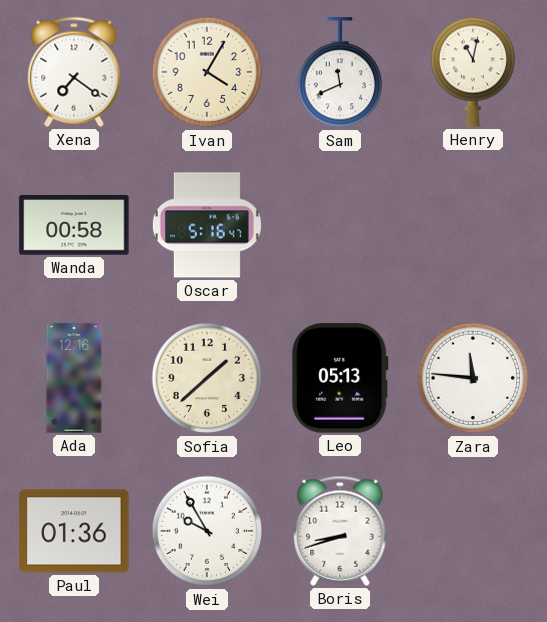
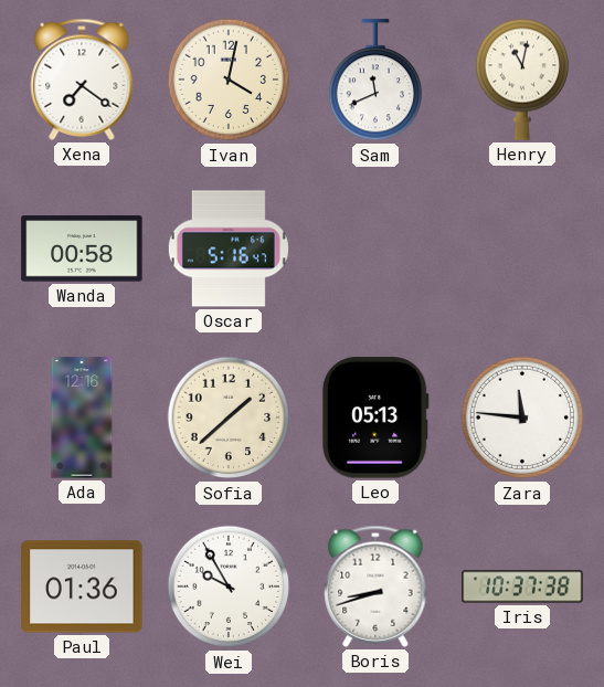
Ivan: 4:05 -> 4:02
Iris: none -> 10:37
